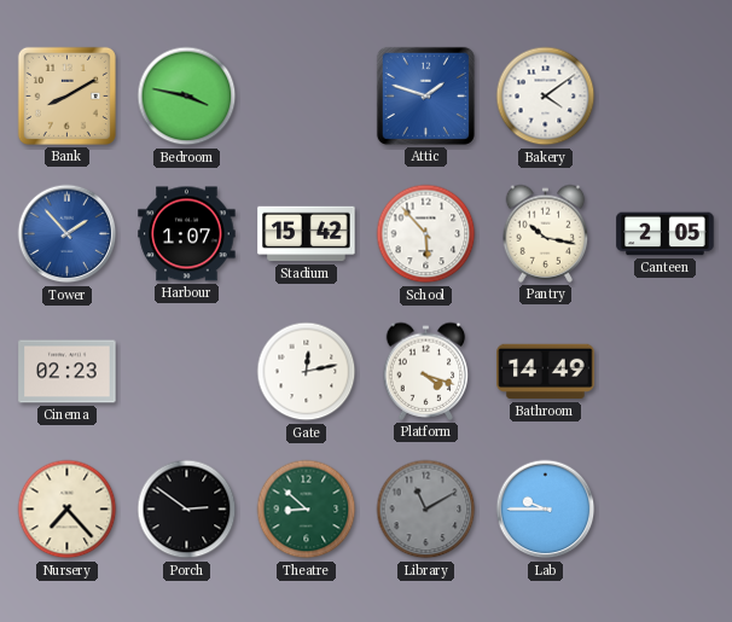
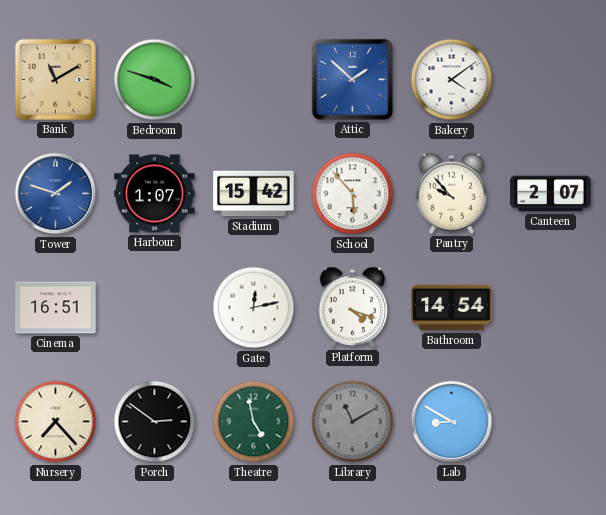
Bank: 8:10 -> 11:10
Bedroom: 3:47 -> 3:48
Attic: 1:48 -> 1:52
Tower: 1:53 -> 1:48
Pantry: 10:17 -> 9:53
Canteen: 2:05 -> 2:07
Cinema: 02:23 -> 16:51
Bathroom: 14:49 -> 14:54
Theatre: 8:52 -> 4:58
Lab: 9:45 -> 8:50
